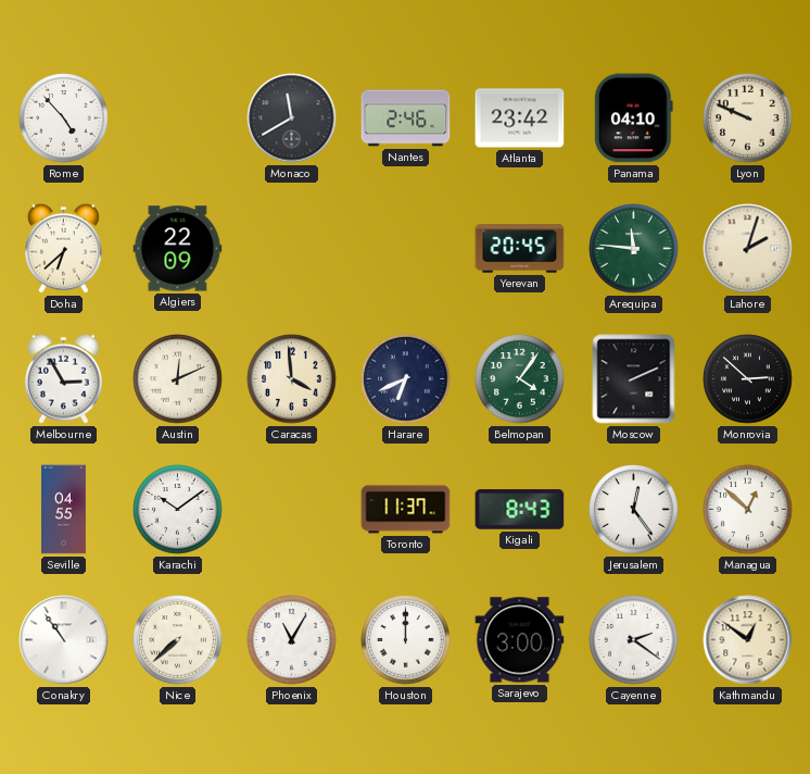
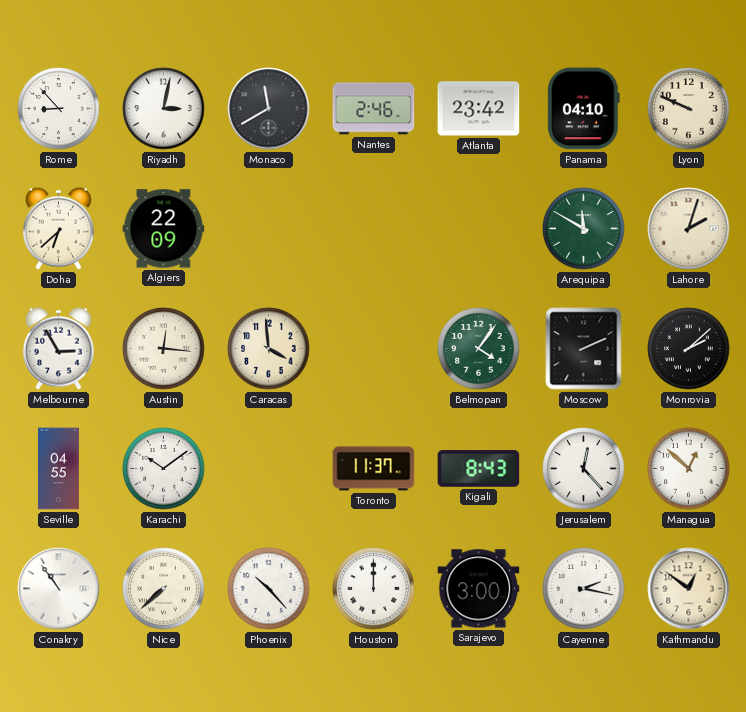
Rome: 4:53 -> 8:53
Riyadh: none -> 3:02
Yerevan: 20:45 -> none
Arequipa: 11:46 -> 11:50
Austin: 12:11 -> 12:16
Harare: 6:41 -> none
Monrovia: 2:52 -> 2:08
Jerusalem: 12:24 -> 12:23
Phoenix: 11:05 -> 10:23
Cayenne: 2:21 -> 2:17
